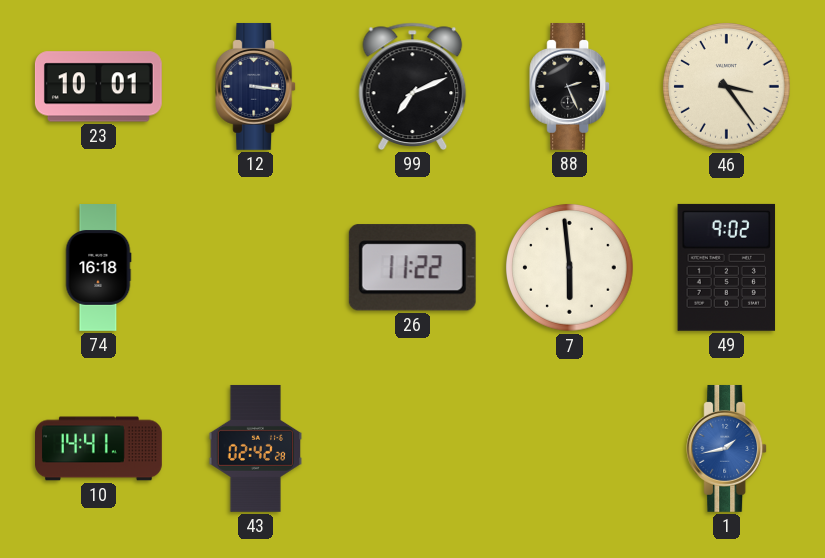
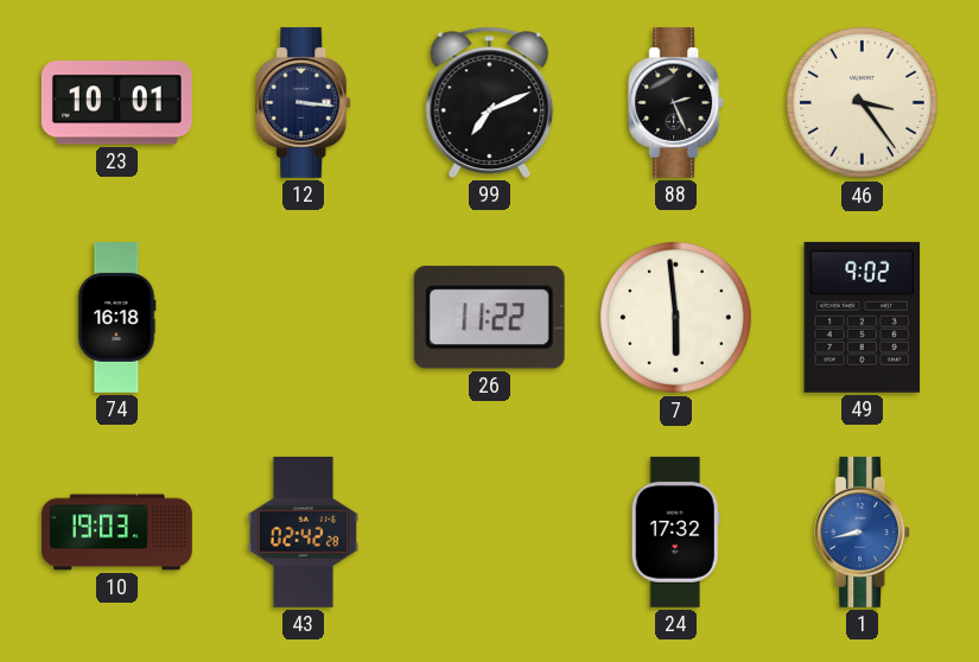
10: 14:41 -> 19:03
24: none -> 17:32
1: 1:43 -> 8:43
